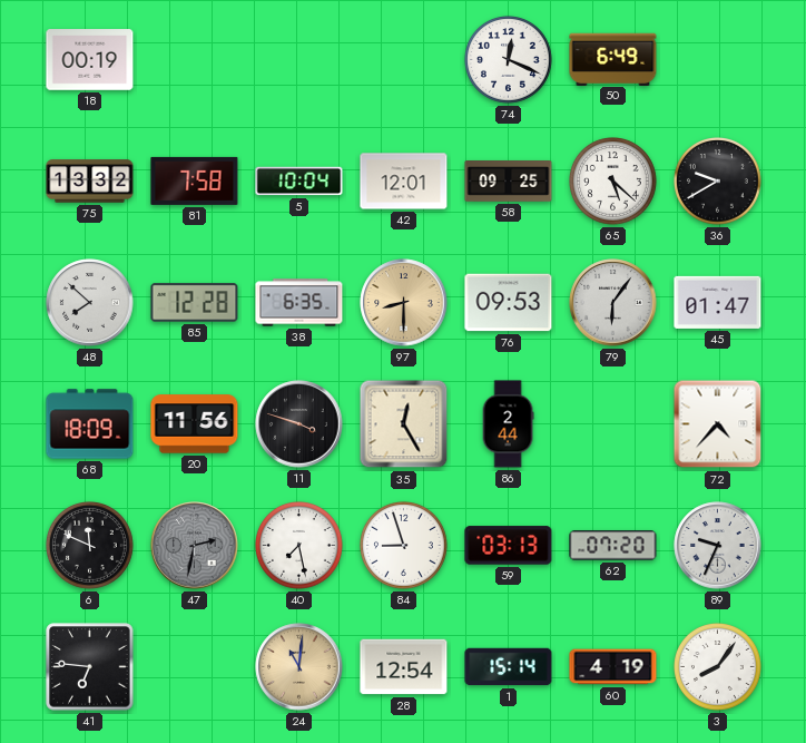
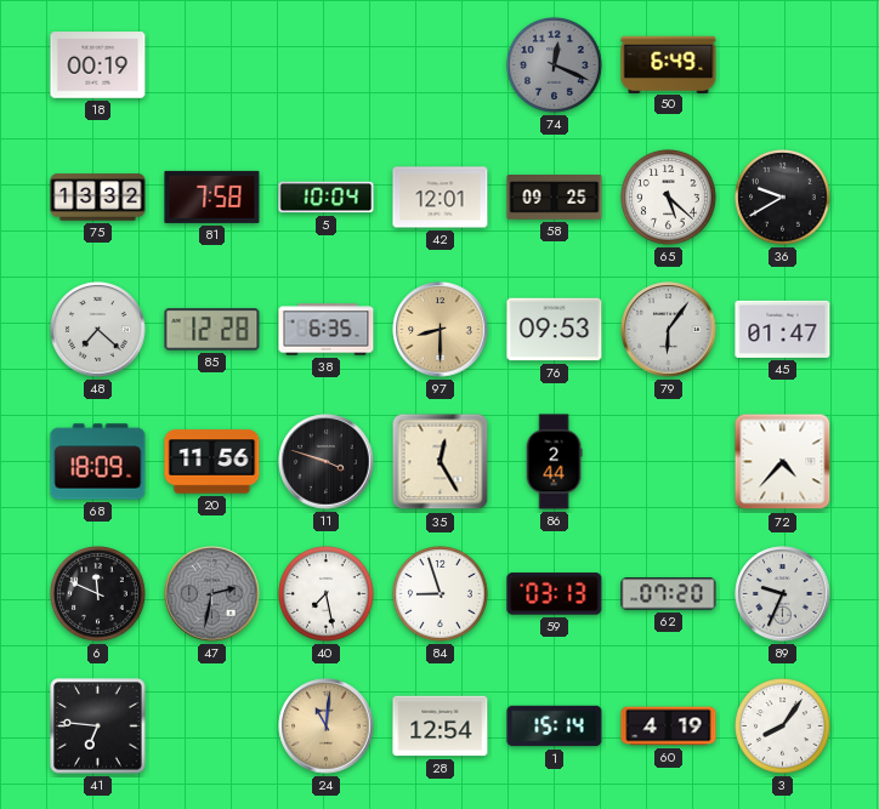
74 dial: white -> grey
48: 7:52 -> 7:22
